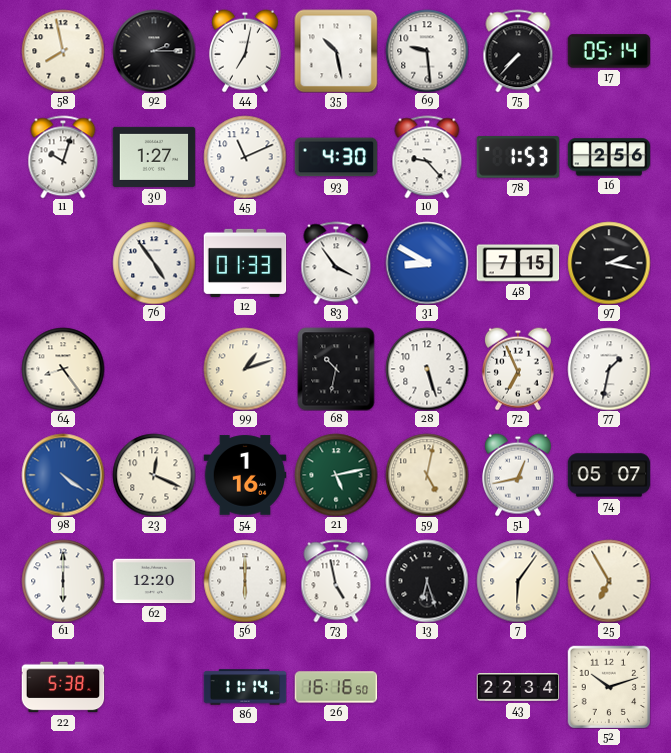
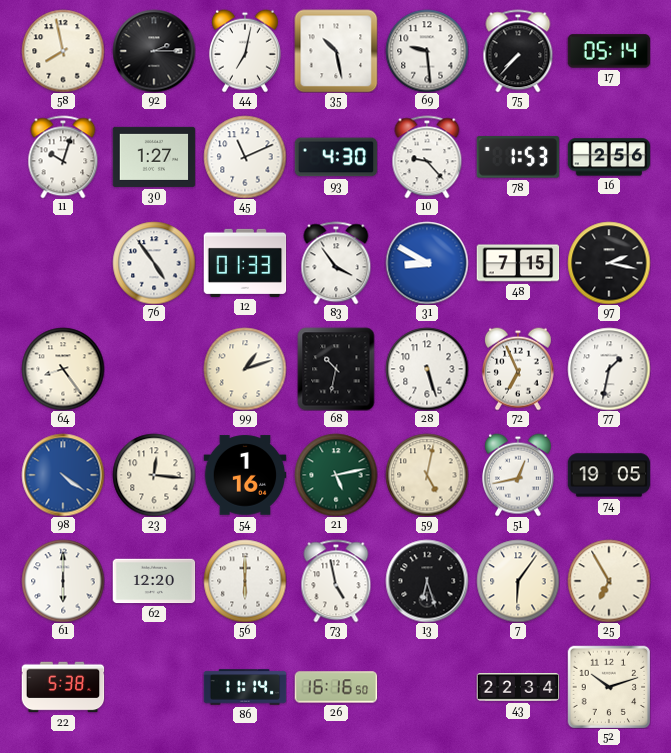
23: 12:19 -> 12:16
74: 05:07 -> 19:05
